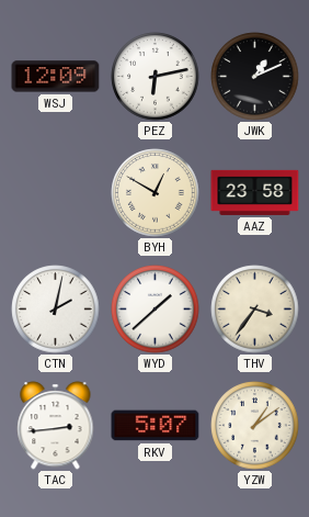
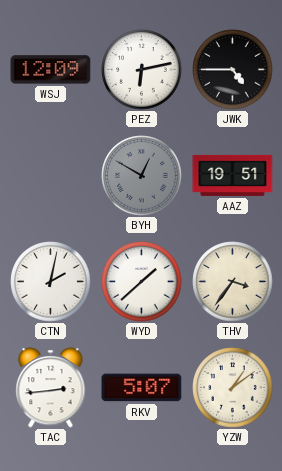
JWK: 1:11 -> 4:45
BYH dial: cream -> grey
AAZ: 23:58 -> 19:51
